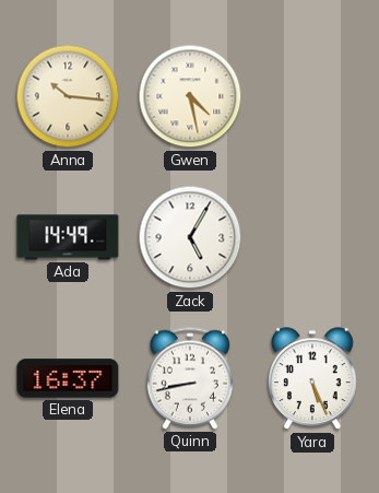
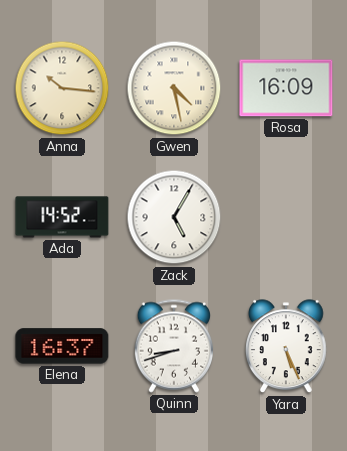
Rosa: none -> 16:09
Ada: 14:49 -> 14:52
Quinn: 8:43 -> 8:42
